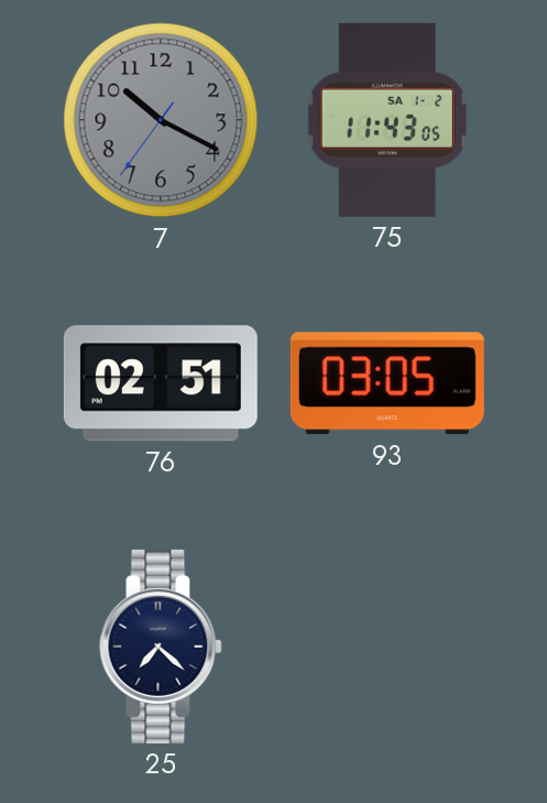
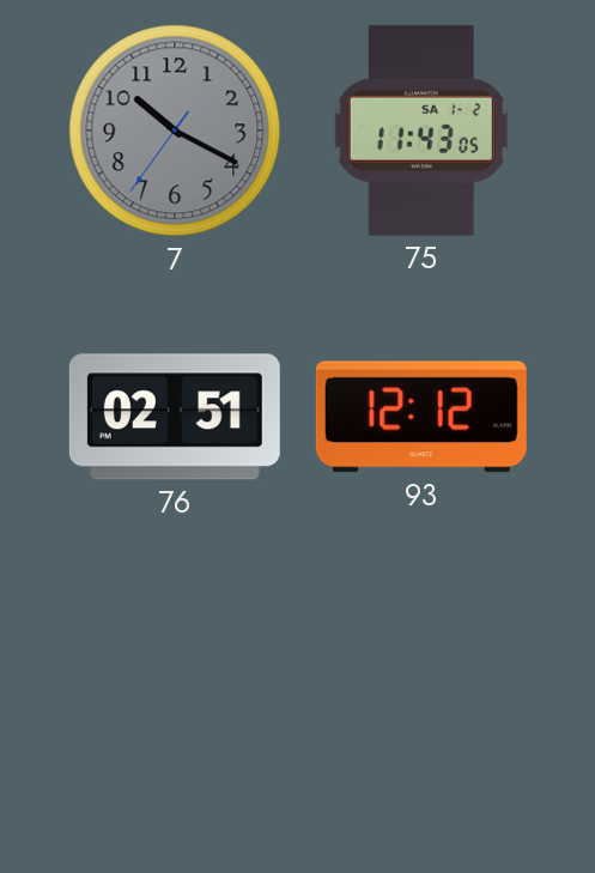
93: 03:05 -> 12:12
25: 7:22 -> none
